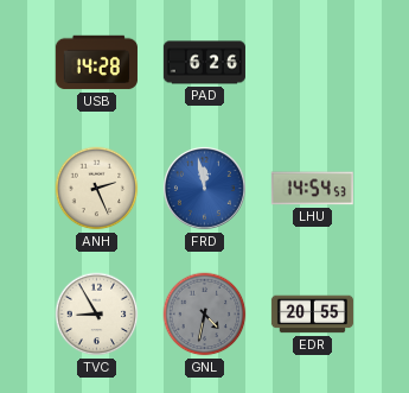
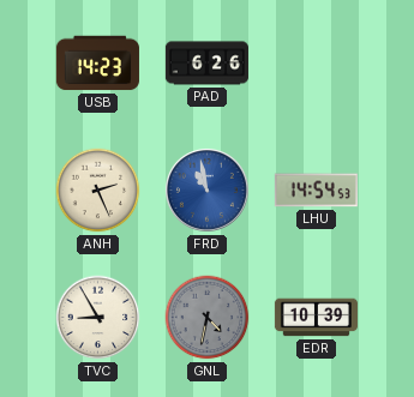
USB: 14:28 -> 14:23
FRD: 11:58 -> 10:58
EDR: 20:55 -> 10:39
